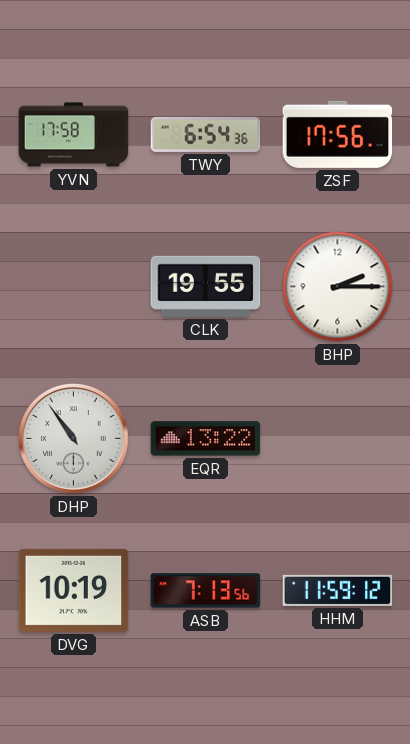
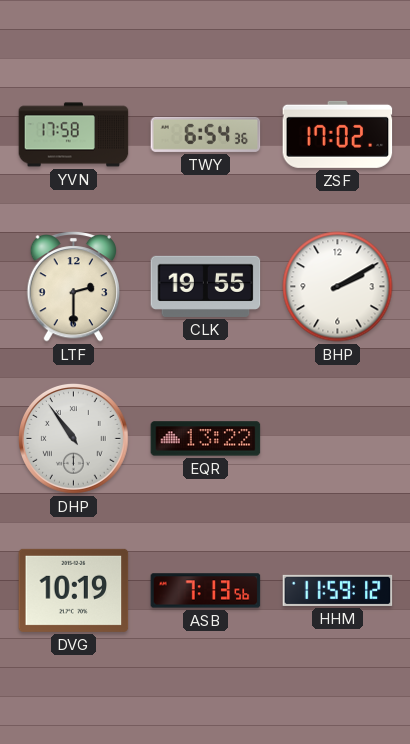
ZSF: 17:56 -> 17:02
LTF: none -> 2:30
BHP: 2:15 -> 2:10
